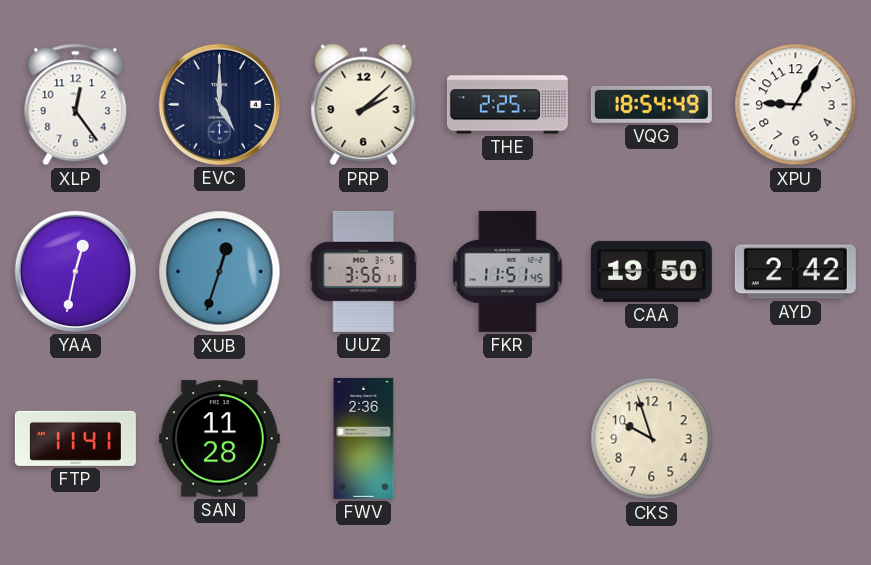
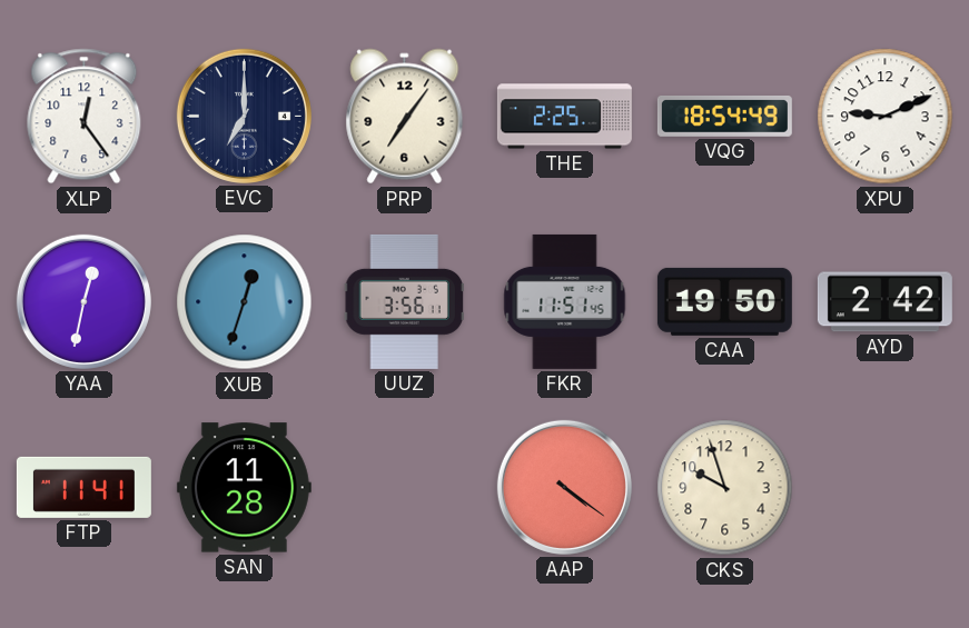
EVC: 5:00 -> 7:00
PRP: 2:08 -> 7:06
XPU: 9:05 -> 9:11
FWV: 2:36 -> none
AAP: none -> 4:21
